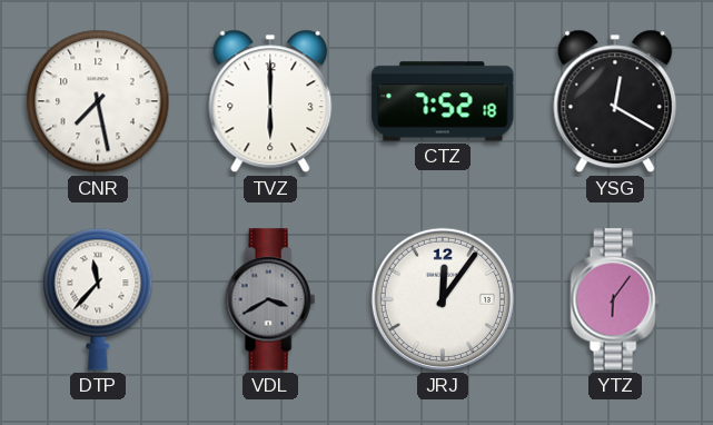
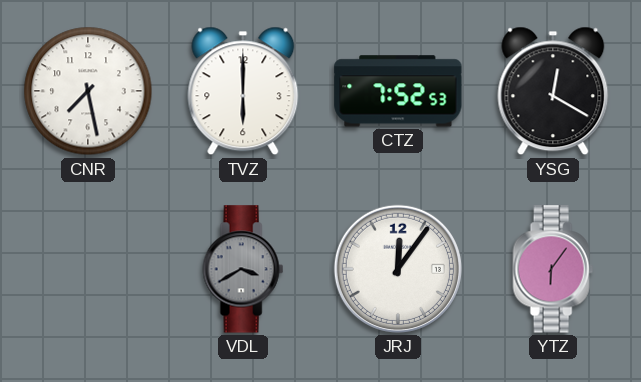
CTZ: 7:52:18 -> 7:52:53
DTP: 11:37 -> none
